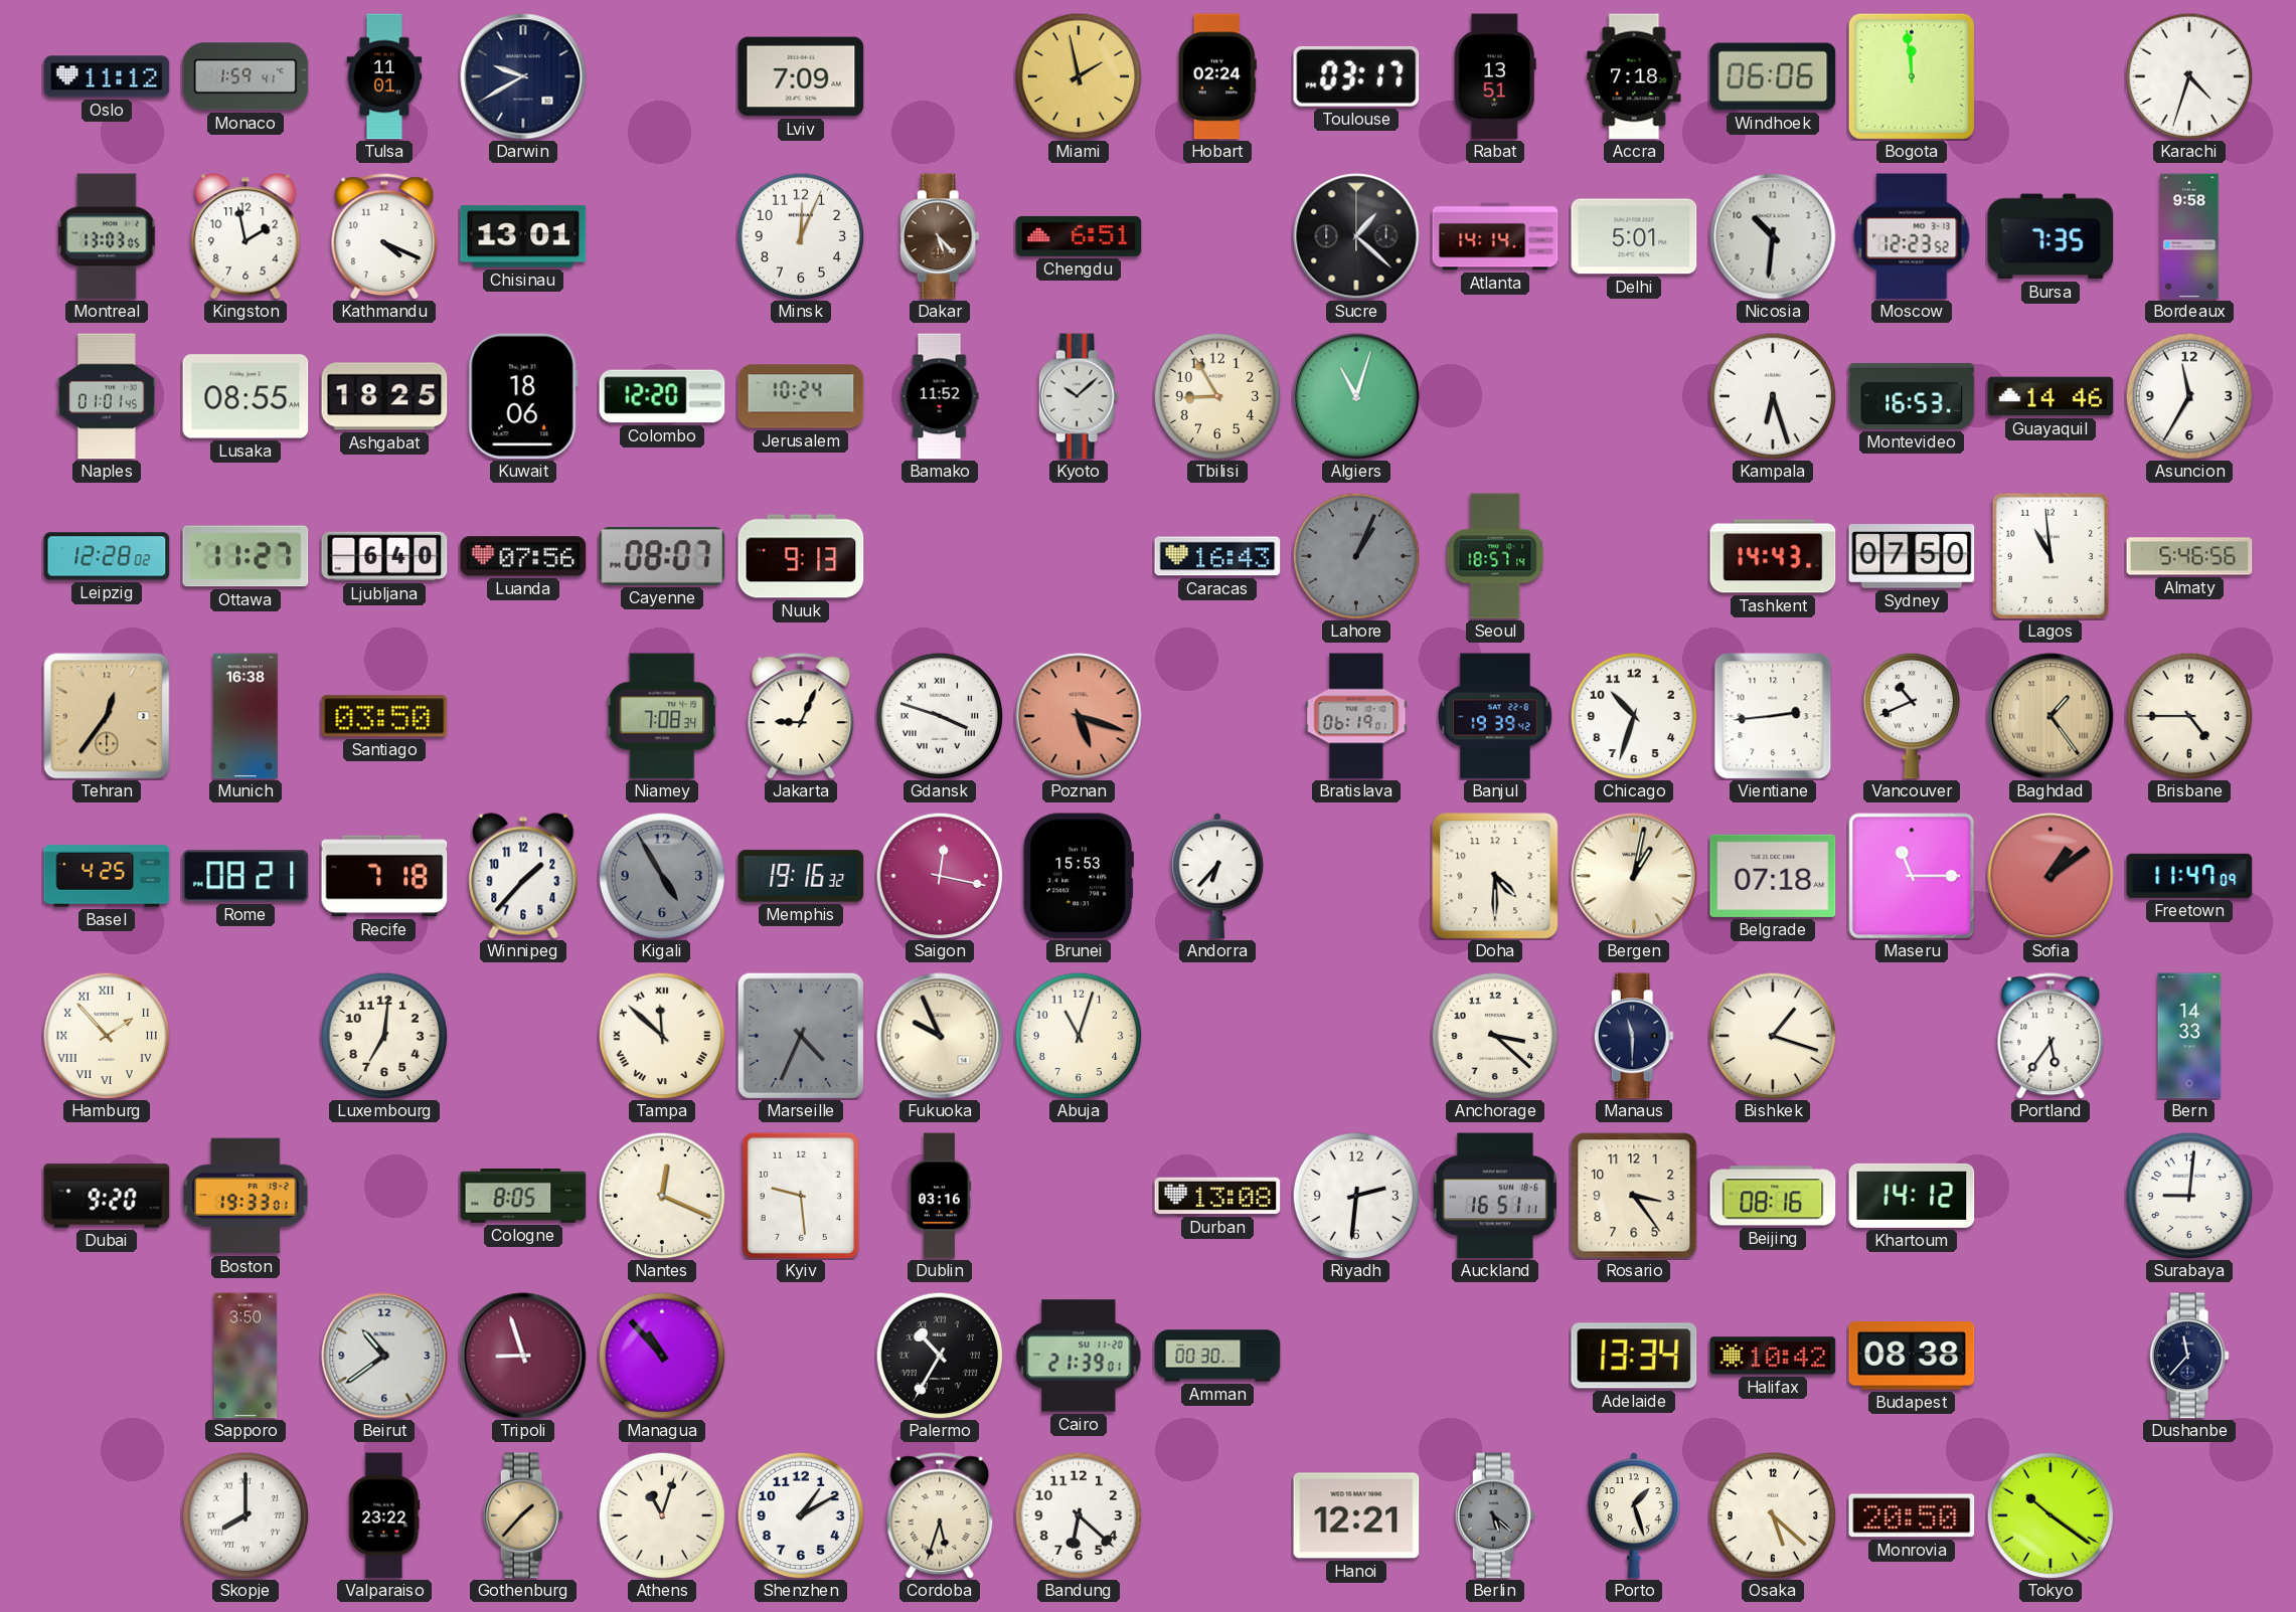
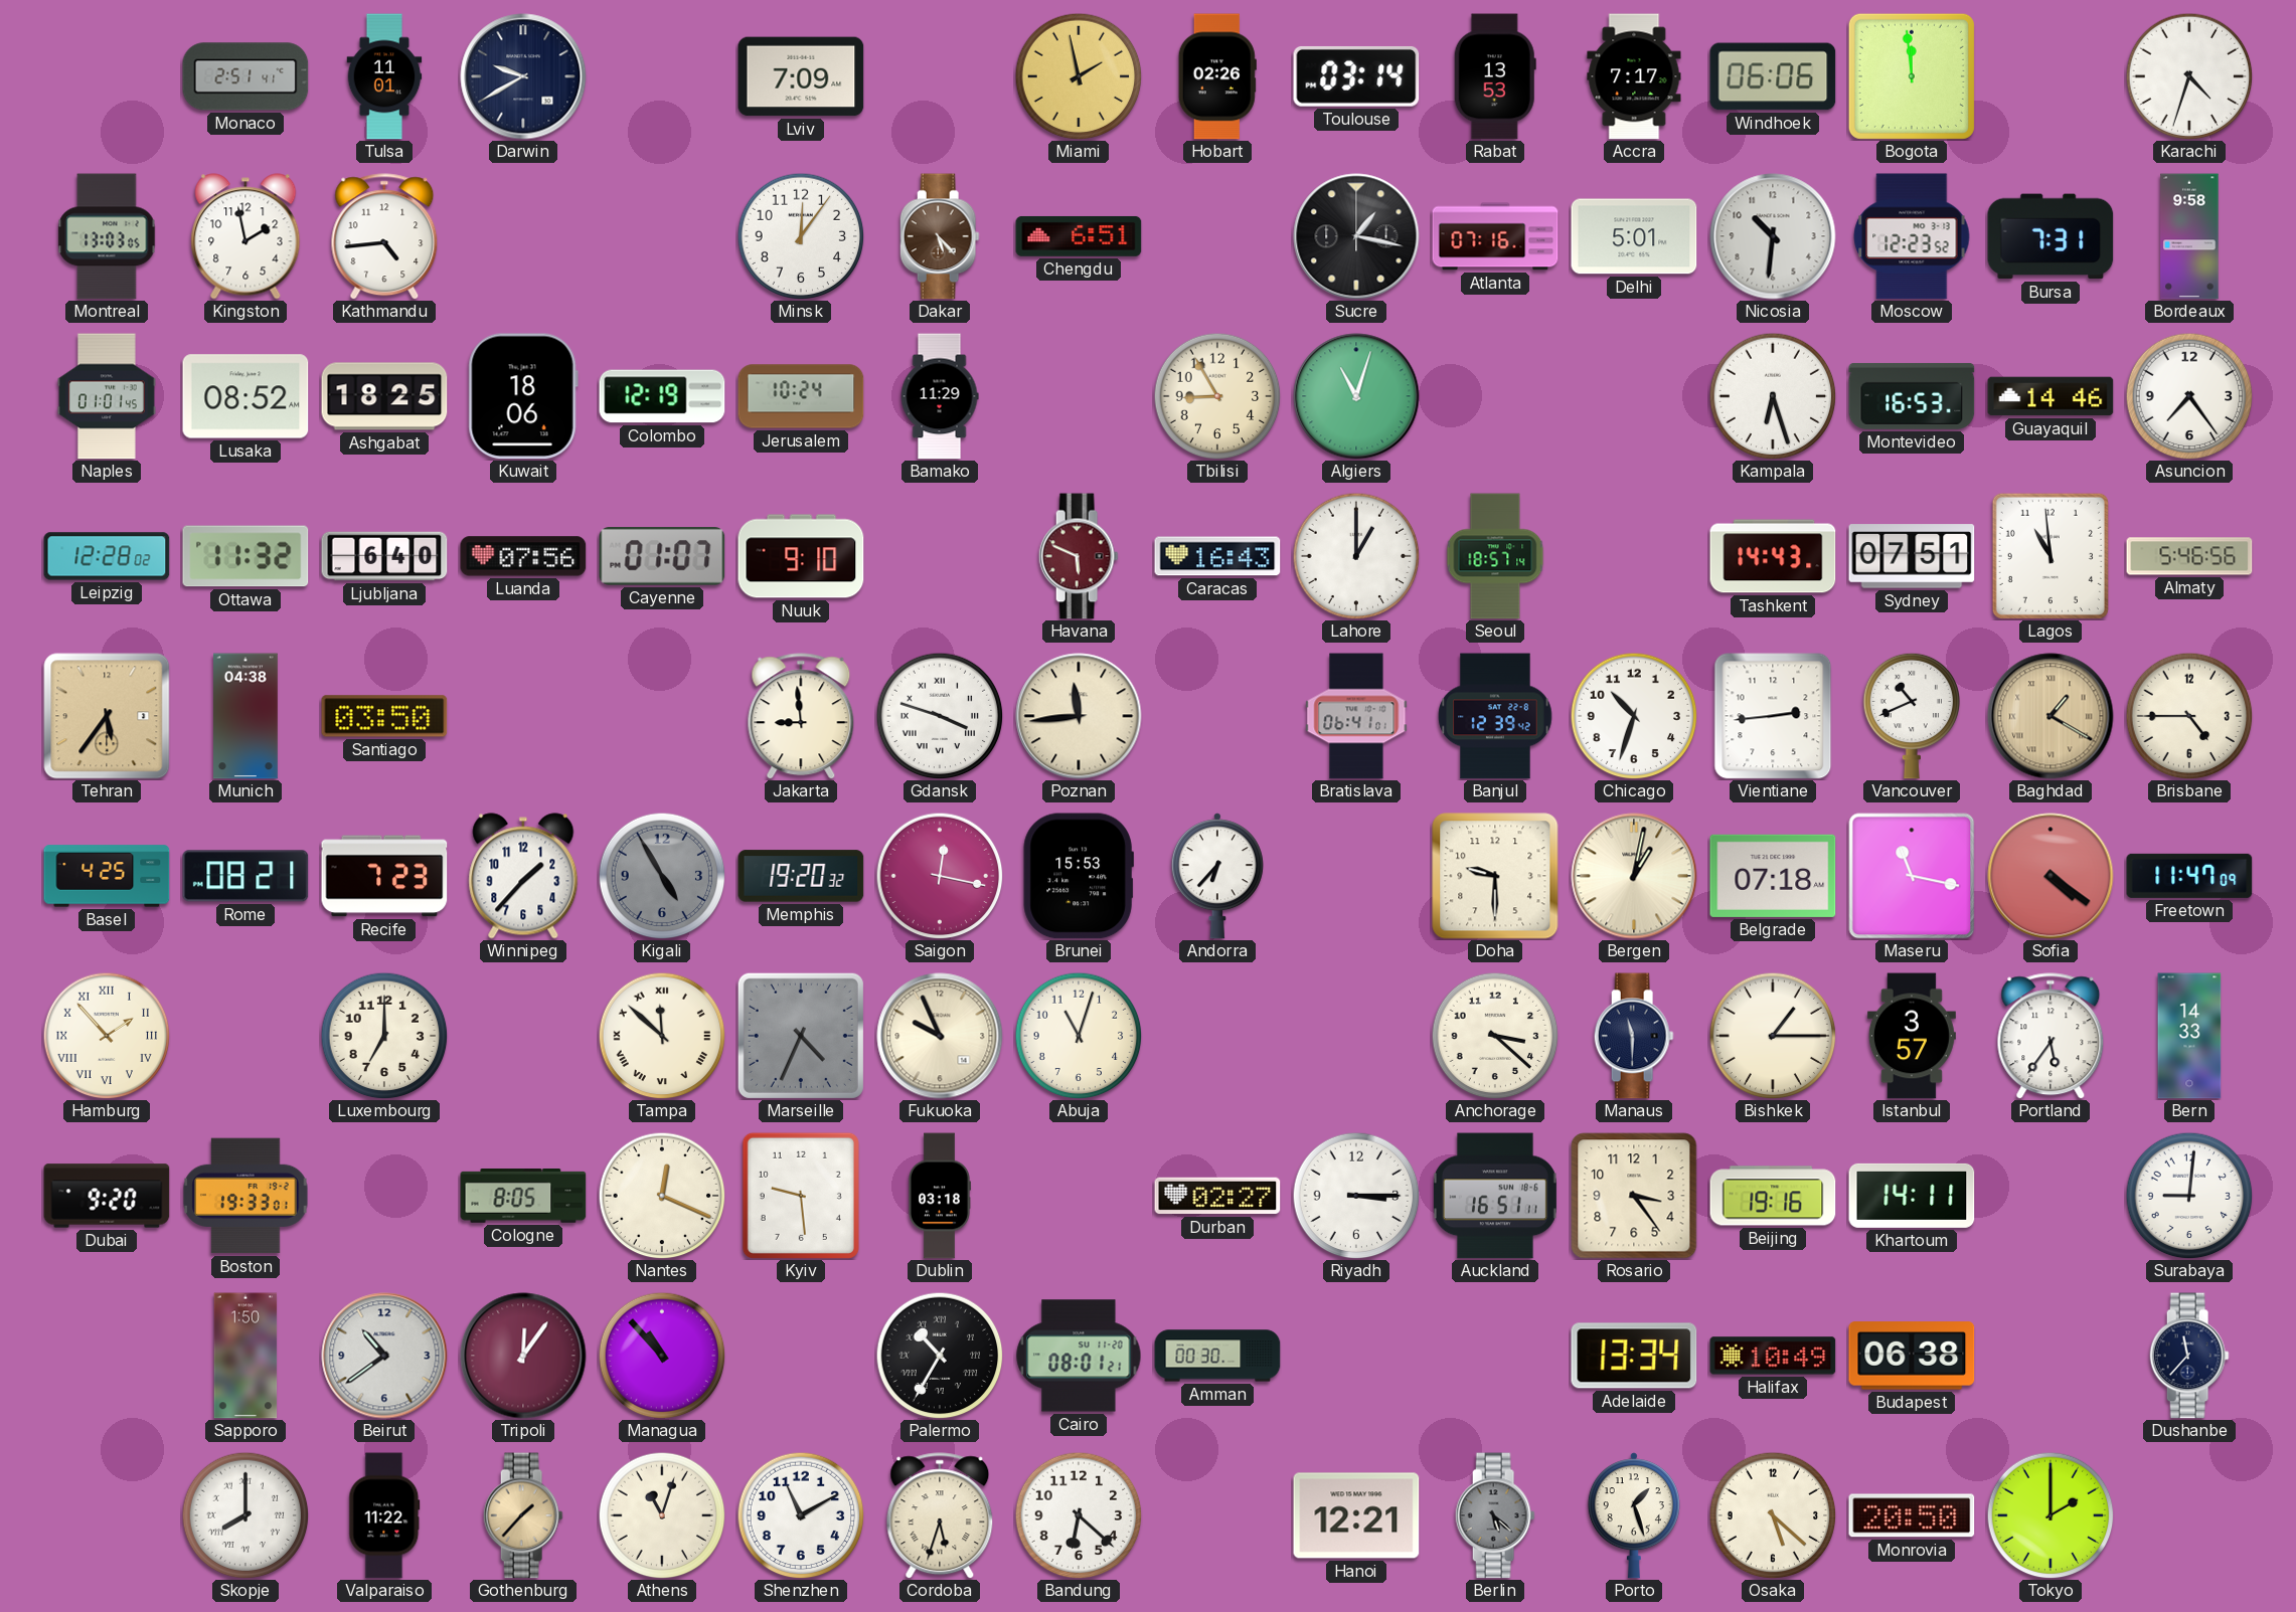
Oslo: 11:12 -> none
Monaco: 1:59 -> 2:51
Hobart: 02:24 -> 02:26
Toulouse: 03:17 -> 03:14
Rabat: 13:51 -> 13:53
Accra: 7:18 -> 7:17
Kathmandu: 4:19 -> 4:44
Chisinau: 13:01 -> none
Minsk: 12:04 -> 12:06
Sucre: 1:22 -> 1:17
Atlanta: 14:14 -> 07:16
Bursa: 7:35 -> 7:31
Lusaka: 08:55 -> 08:52
Colombo: 12:20 -> 12:19
Bamako: 11:52 -> 11:29
Kyoto: 10:08 -> none
Asuncion: 11:35 -> 7:24
Ottawa: 11:27 -> 11:32
Cayenne: 08:07 -> 01:07
Nuuk: 9:13 -> 9:10
Havana: none -> 5:49
Lahore: 1:04 -> 1:00
Lahore dial: grey -> white
Sydney: 07:50 -> 07:51
Tehran: 12:36 -> 5:36
Munich: 16:38 -> 04:38
Niamey: 7:08 -> none
Jakarta: 9:04 -> 8:59
Poznan: 5:18 -> 11:44
Poznan dial: salmon -> cream
Bratislava: 06:19 -> 06:41
Banjul: 19:39 -> 12:39
Baghdad: 1:24 -> 1:20
Recife: 7:18 -> 7:23
Memphis: 19:16 -> 19:20
Doha: 4:30 -> 9:30
Maseru: 11:15 -> 11:17
Sofia: 1:09 -> 4:21
Luxembourg: 7:01 -> 7:00
Bishkek: 1:18 -> 1:15
Istanbul: none -> 3:57
Dublin: 03:16 -> 03:18
Durban: 13:08 -> 02:27
Riyadh: 2:31 -> 3:15
Beijing: 08:16 -> 19:16
Khartoum: 14:12 -> 14:11
Sapporo: 3:50 -> 1:50
Tripoli: 8:57 -> 12:06
Cairo: 21:39 -> 08:01
Halifax: 10:42 -> 10:49
Budapest: 08:38 -> 06:38
Valparaiso: 23:22 -> 11:22
Shenzhen: 1:10 -> 11:10
Tokyo: 10:21 -> 2:00
